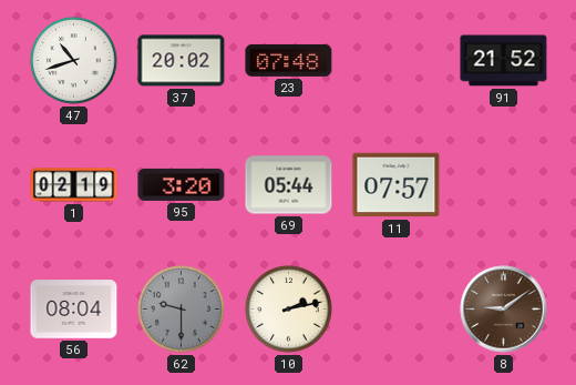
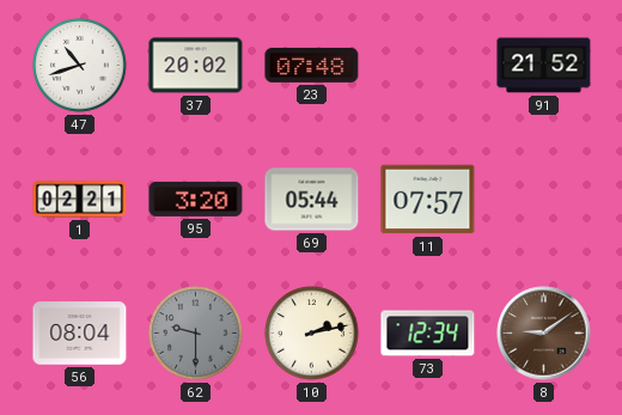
1: 02:19 -> 02:21
73: none -> 12:34
